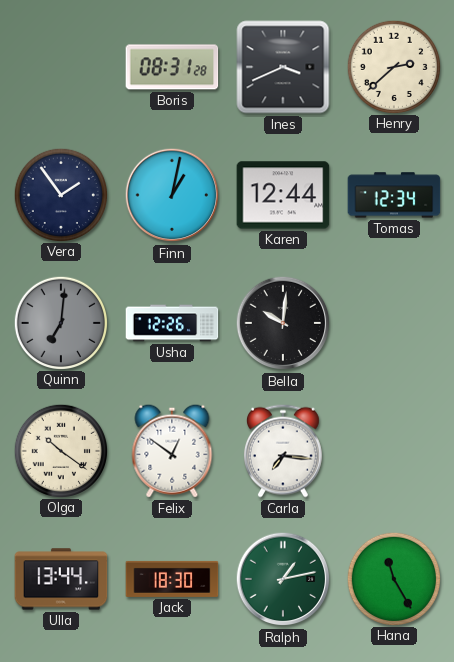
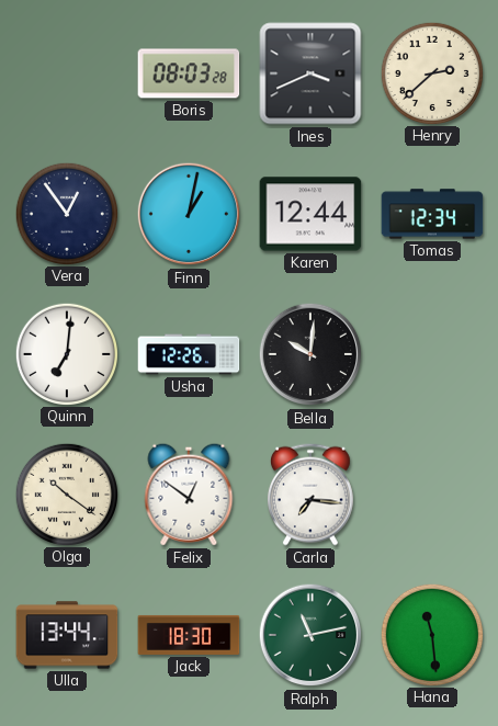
Boris: 08:31 -> 08:03
Vera: 1:54 -> 12:54
Quinn dial: grey -> white
Ralph: 1:13 -> 11:13
Hana: 11:25 -> 11:29
